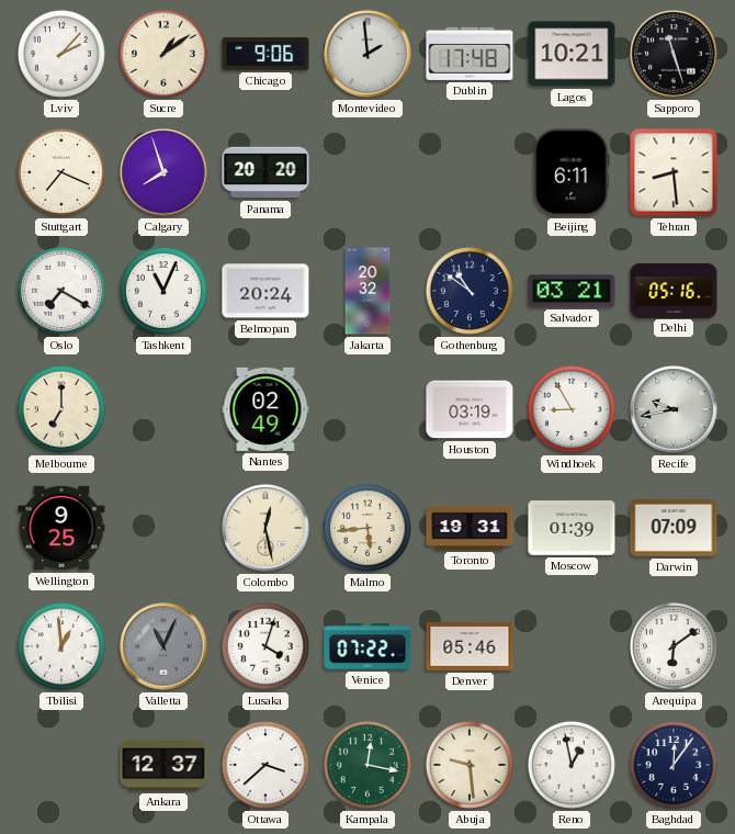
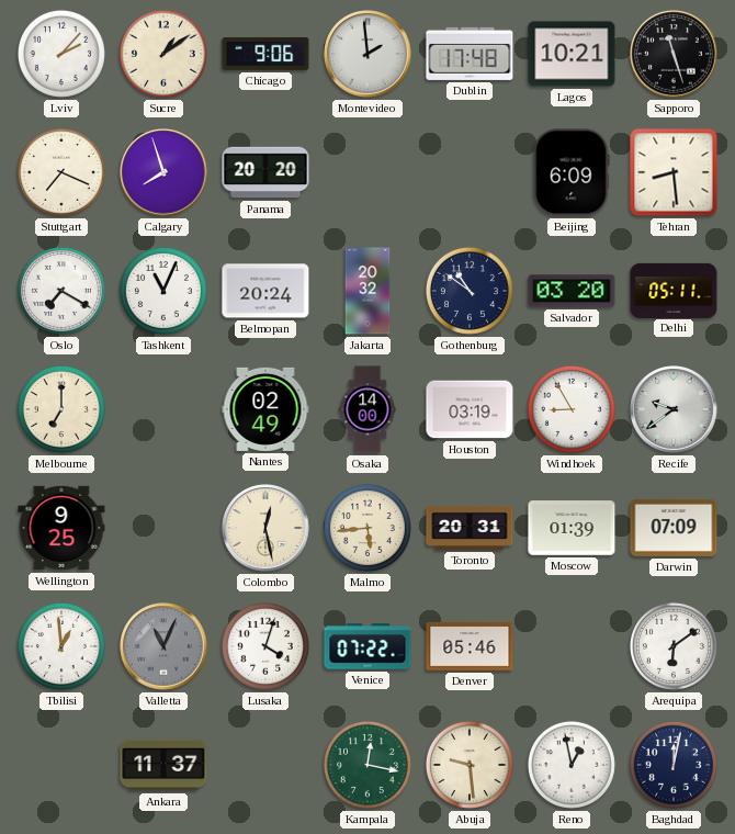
Beijing: 6:11 -> 6:09
Salvador: 03:21 -> 03:20
Delhi: 05:16 -> 05:11
Osaka: none -> 14:00
Recife: 9:43 -> 9:39
Toronto: 19:31 -> 20:31
Ankara: 12:37 -> 11:37
Ottawa: 3:38 -> none
Baghdad: 12:06 -> 12:02
